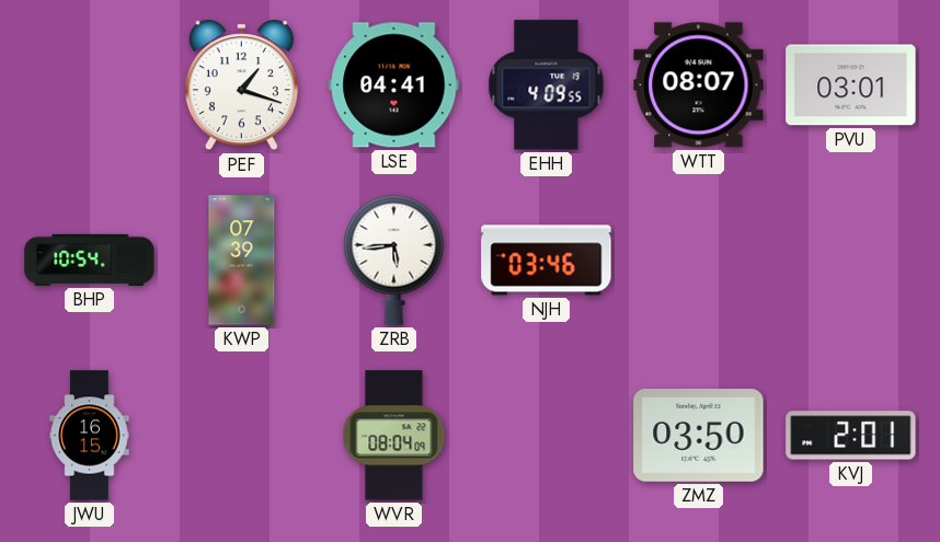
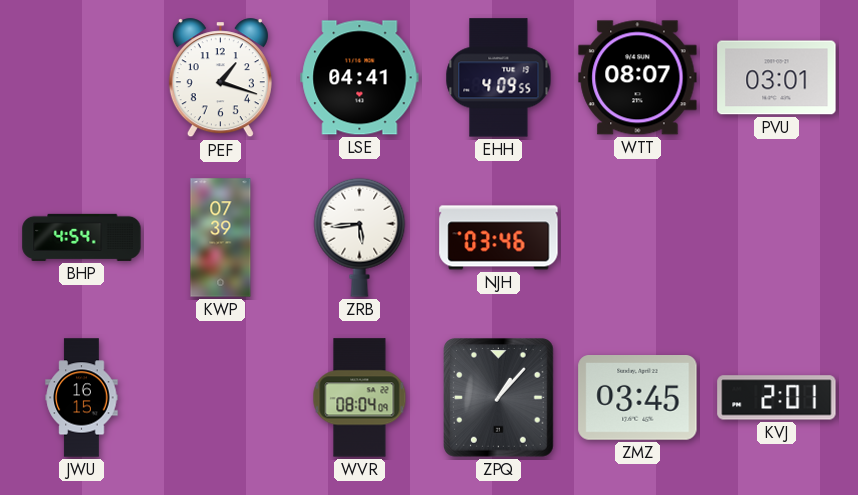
BHP: 10:54 -> 4:54
ZPQ: none -> 1:07
ZMZ: 03:50 -> 03:45
